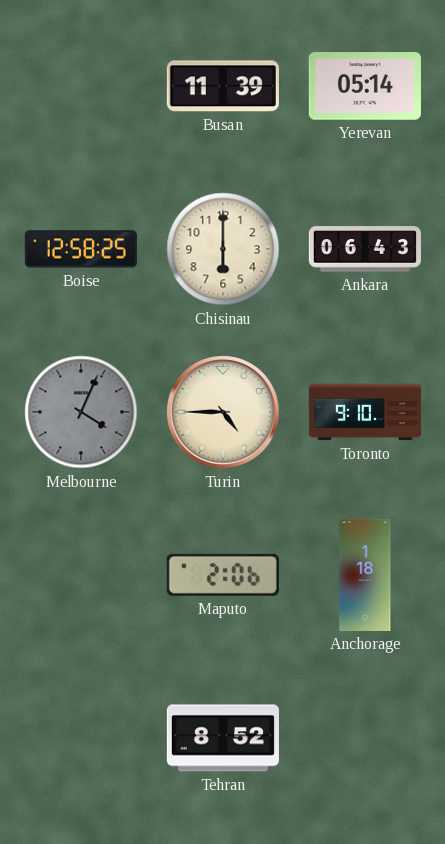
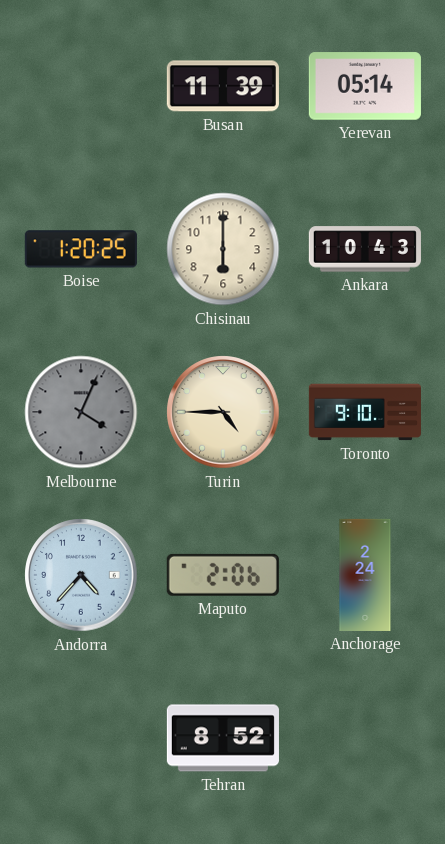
Boise: 12:58 -> 1:20
Ankara: 06:43 -> 10:43
Andorra: none -> 4:37
Anchorage: 1:18 -> 2:24
